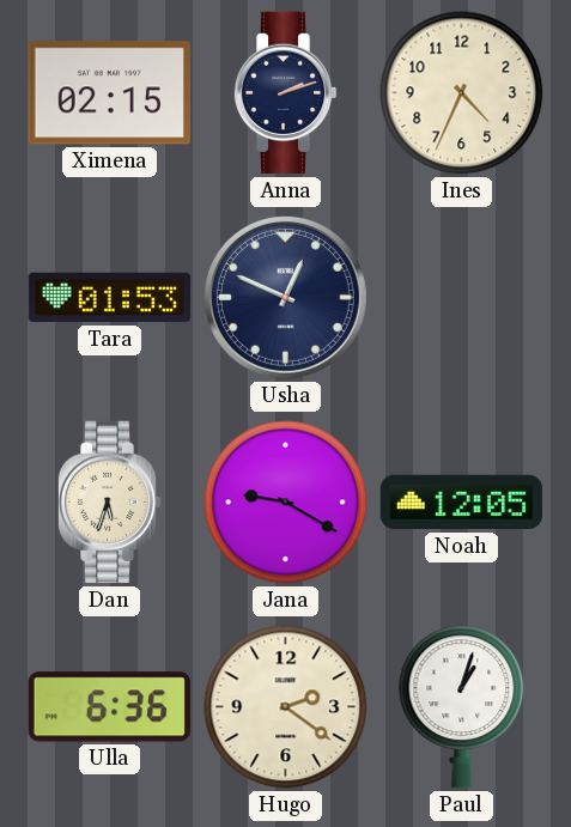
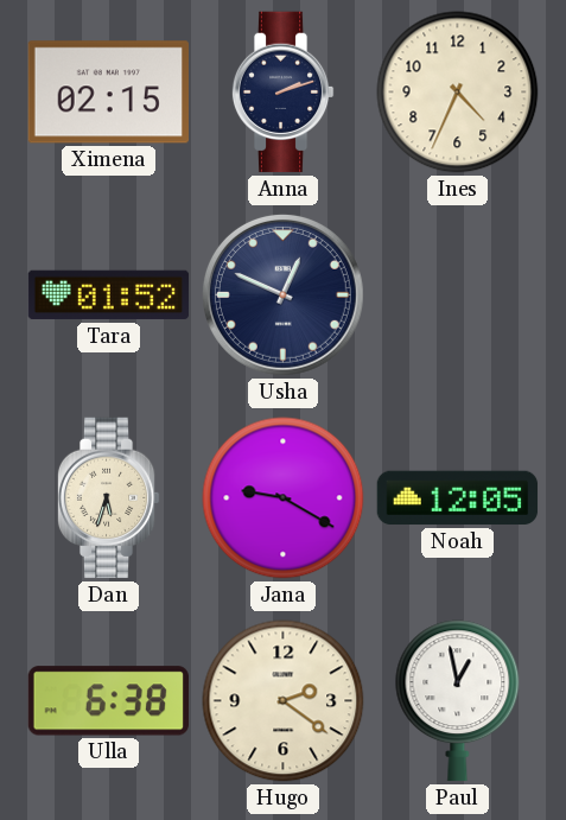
Tara: 01:53 -> 01:52
Ulla: 6:36 -> 6:38
Paul: 1:03 -> 12:58
